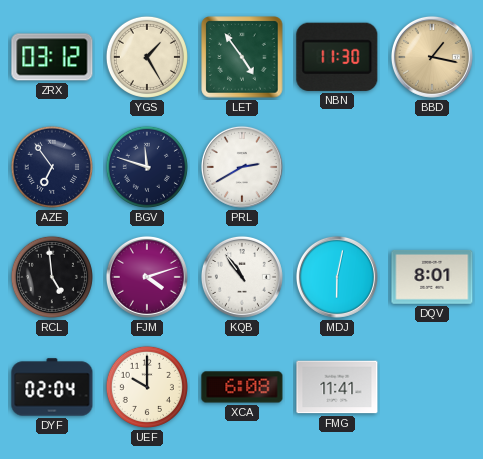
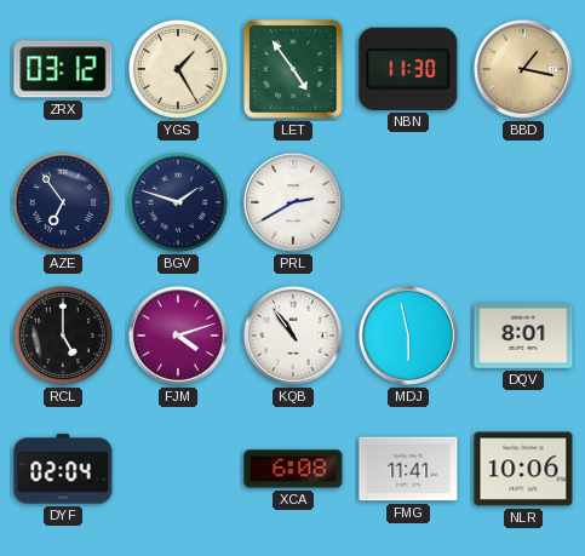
BGV: 11:48 -> 1:48
RCL: 4:59 -> 5:00
MDJ: 6:02 -> 5:58
UEF: 10:00 -> none
NLR: none -> 10:06
